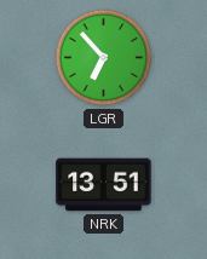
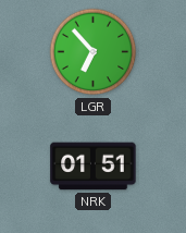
NRK: 13:51 -> 01:51
